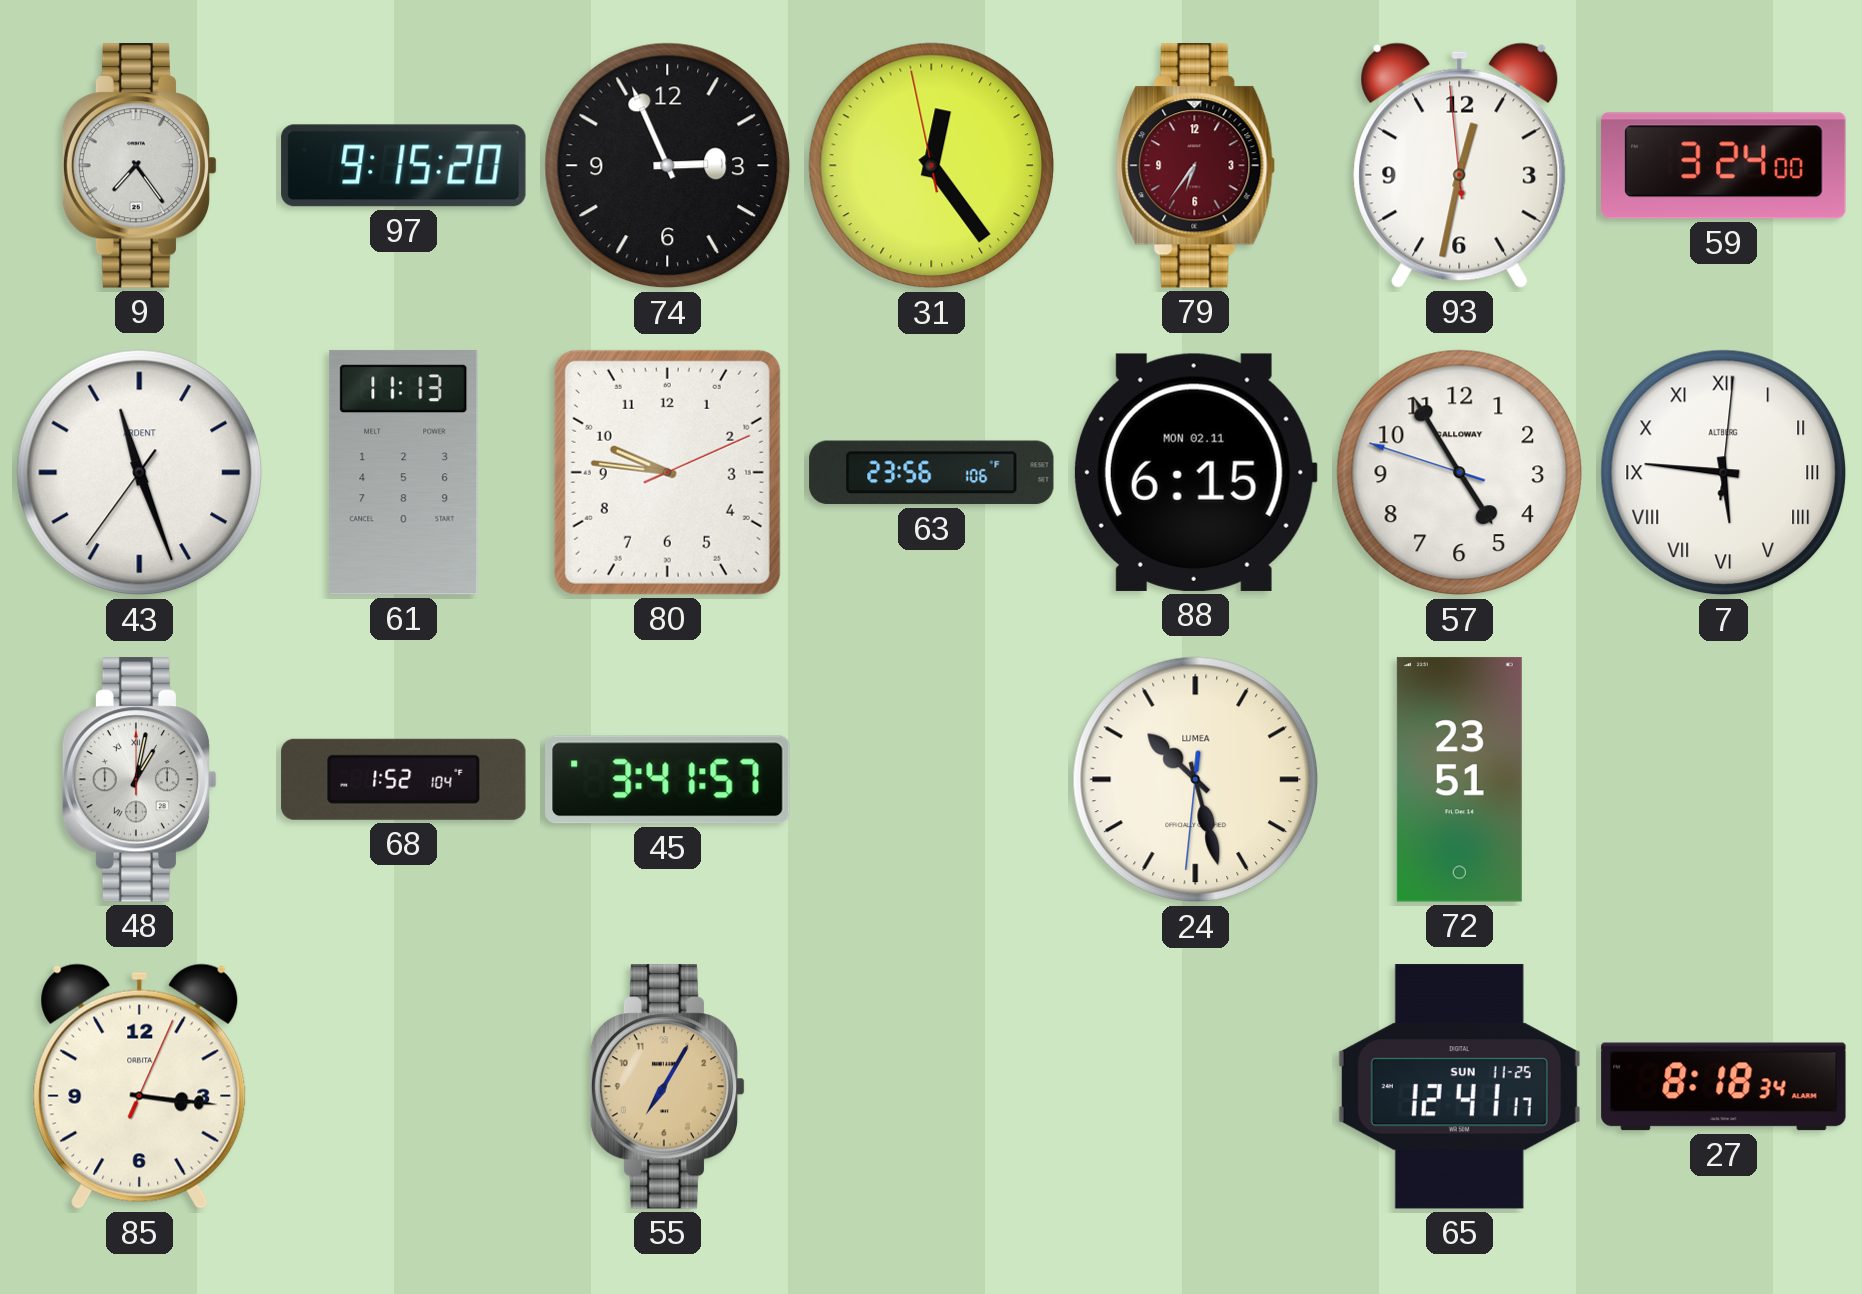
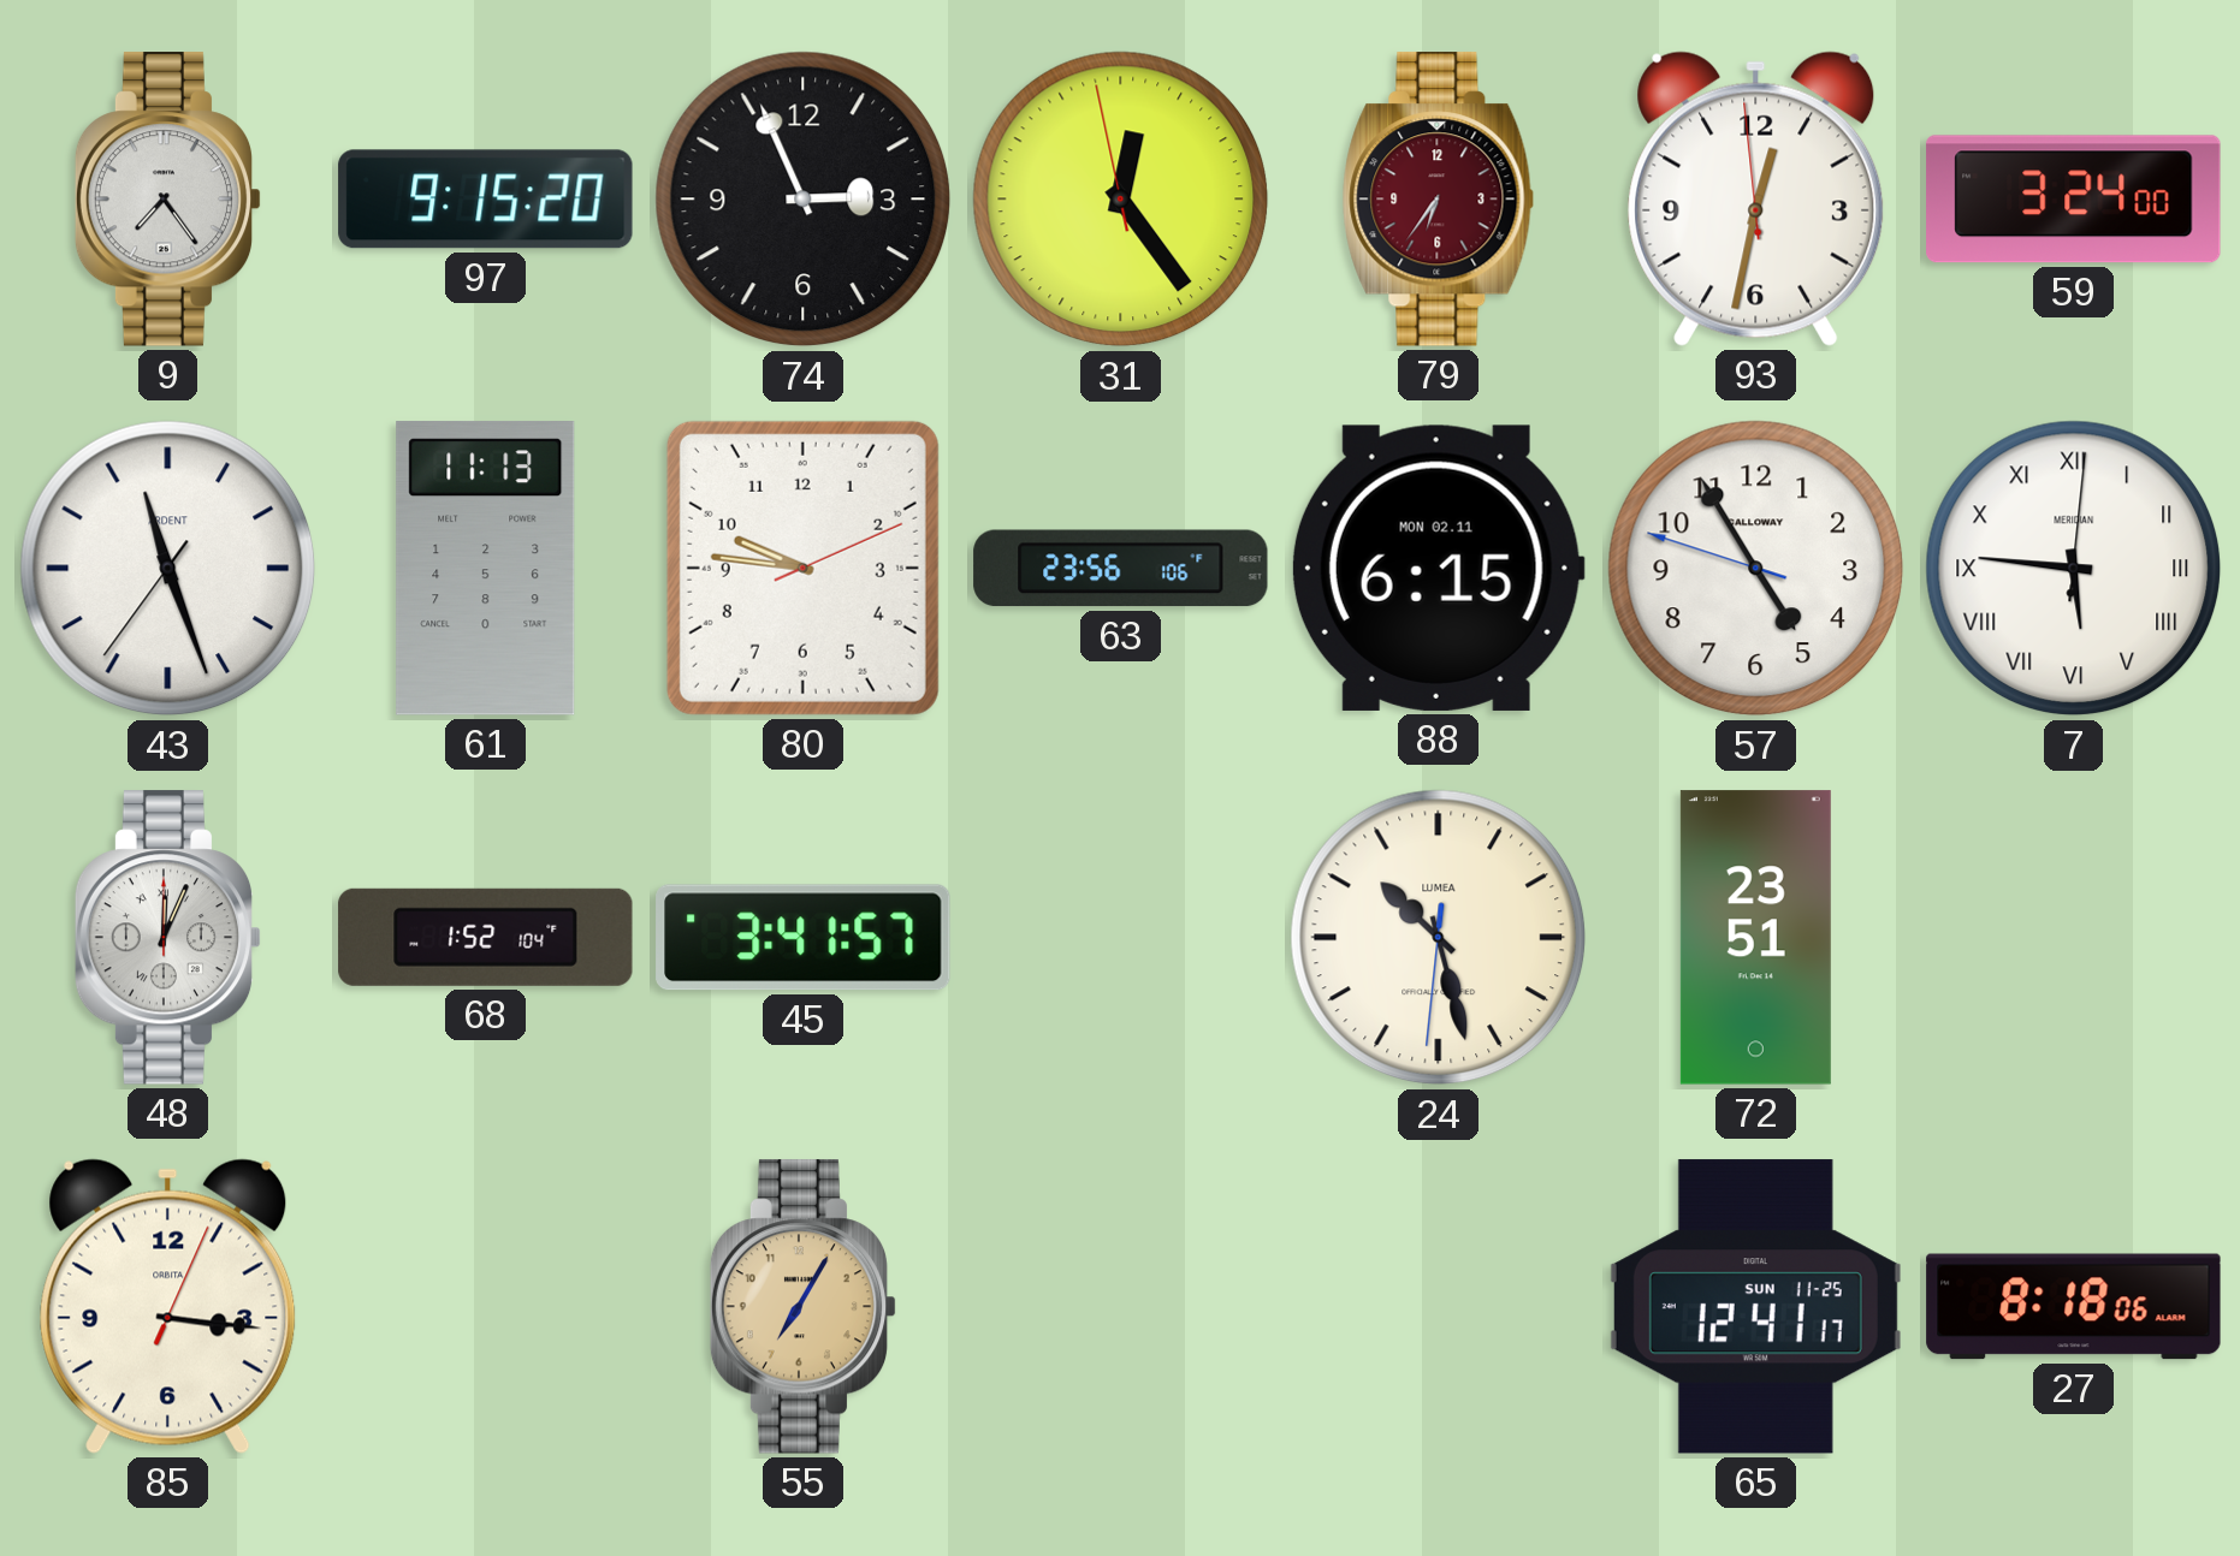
7 brand: ALTBERG -> MERIDIAN
48: 1:02 -> 12:04
27: 8:18:34 -> 8:18:06
